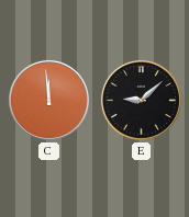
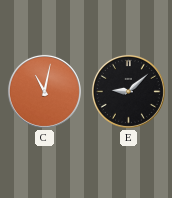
C: 11:59 -> 11:02
